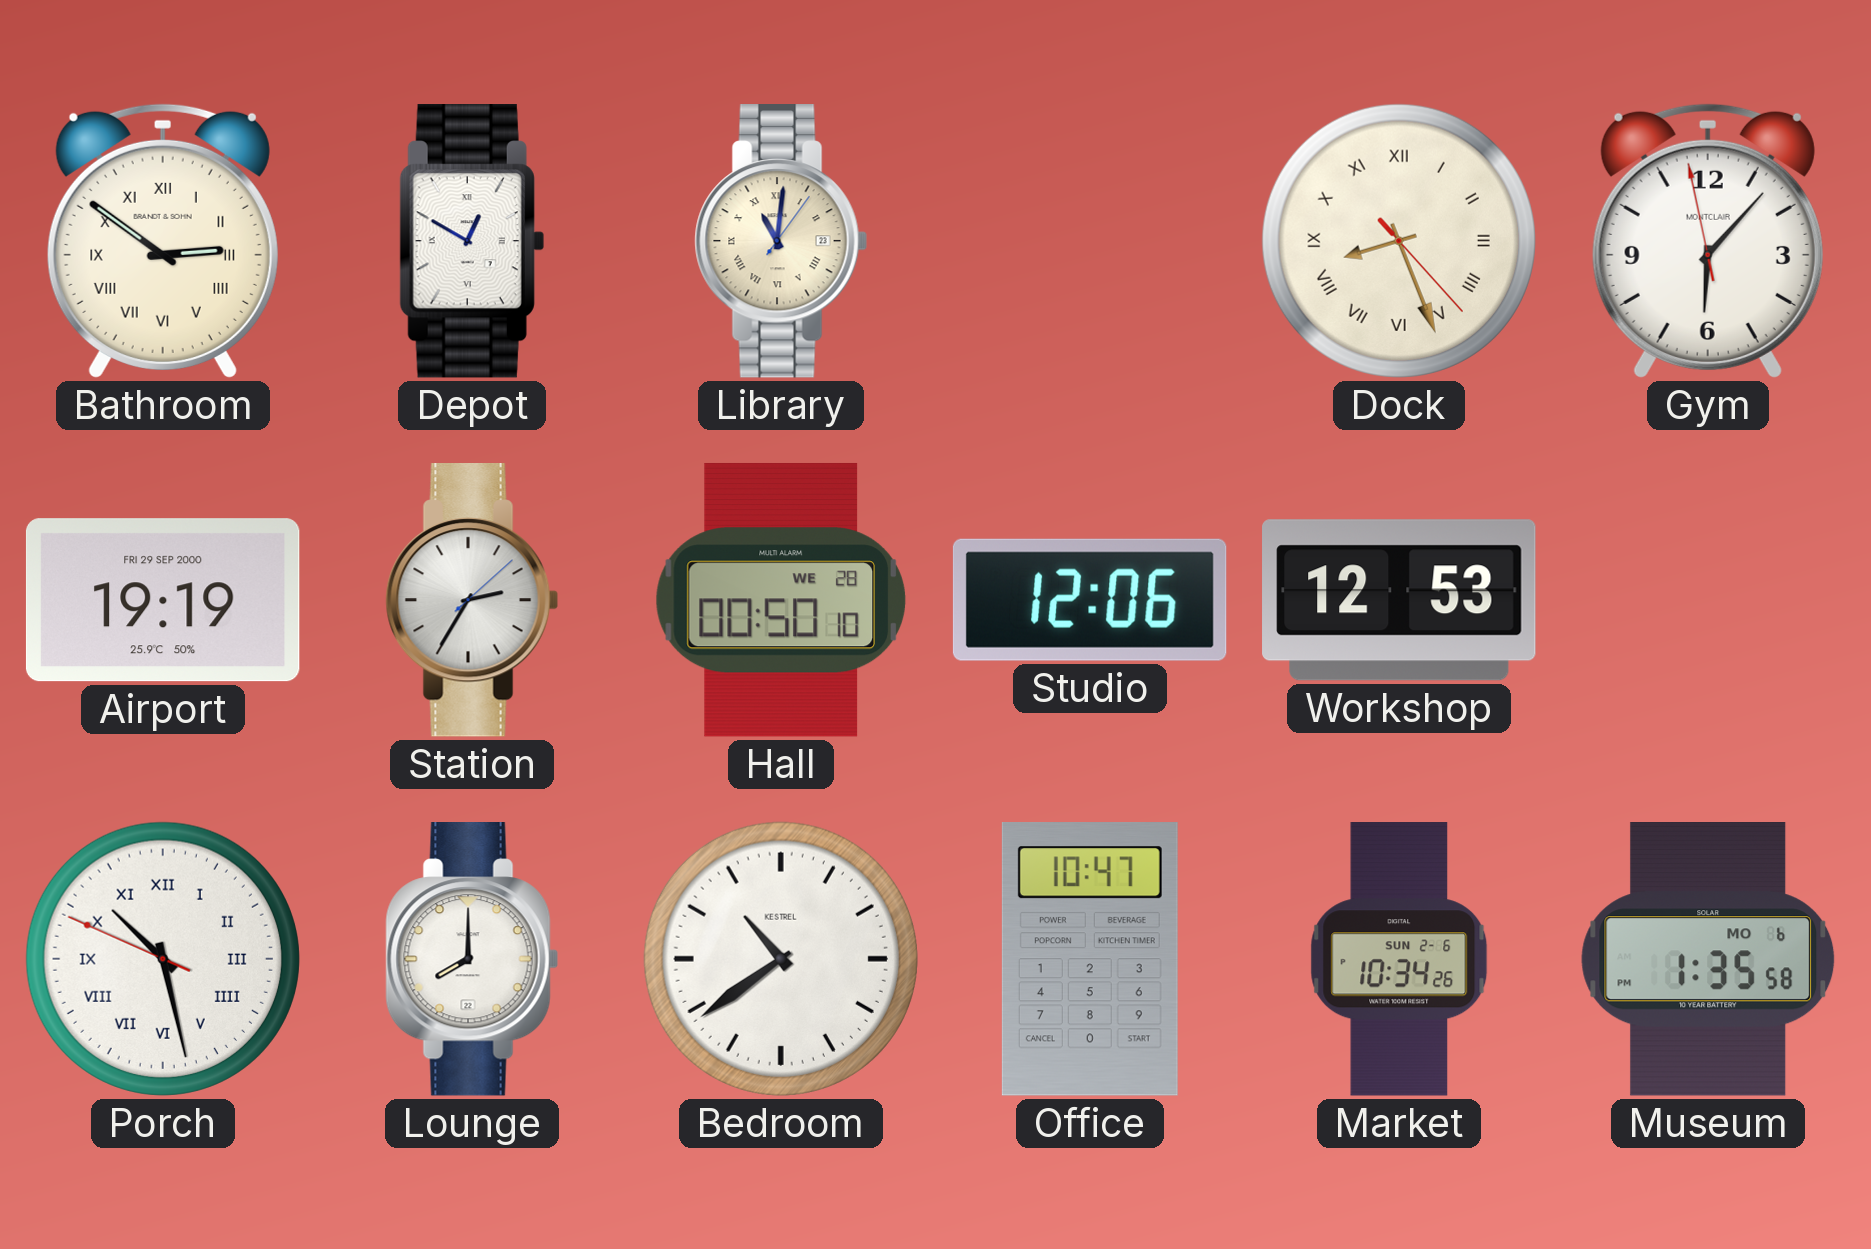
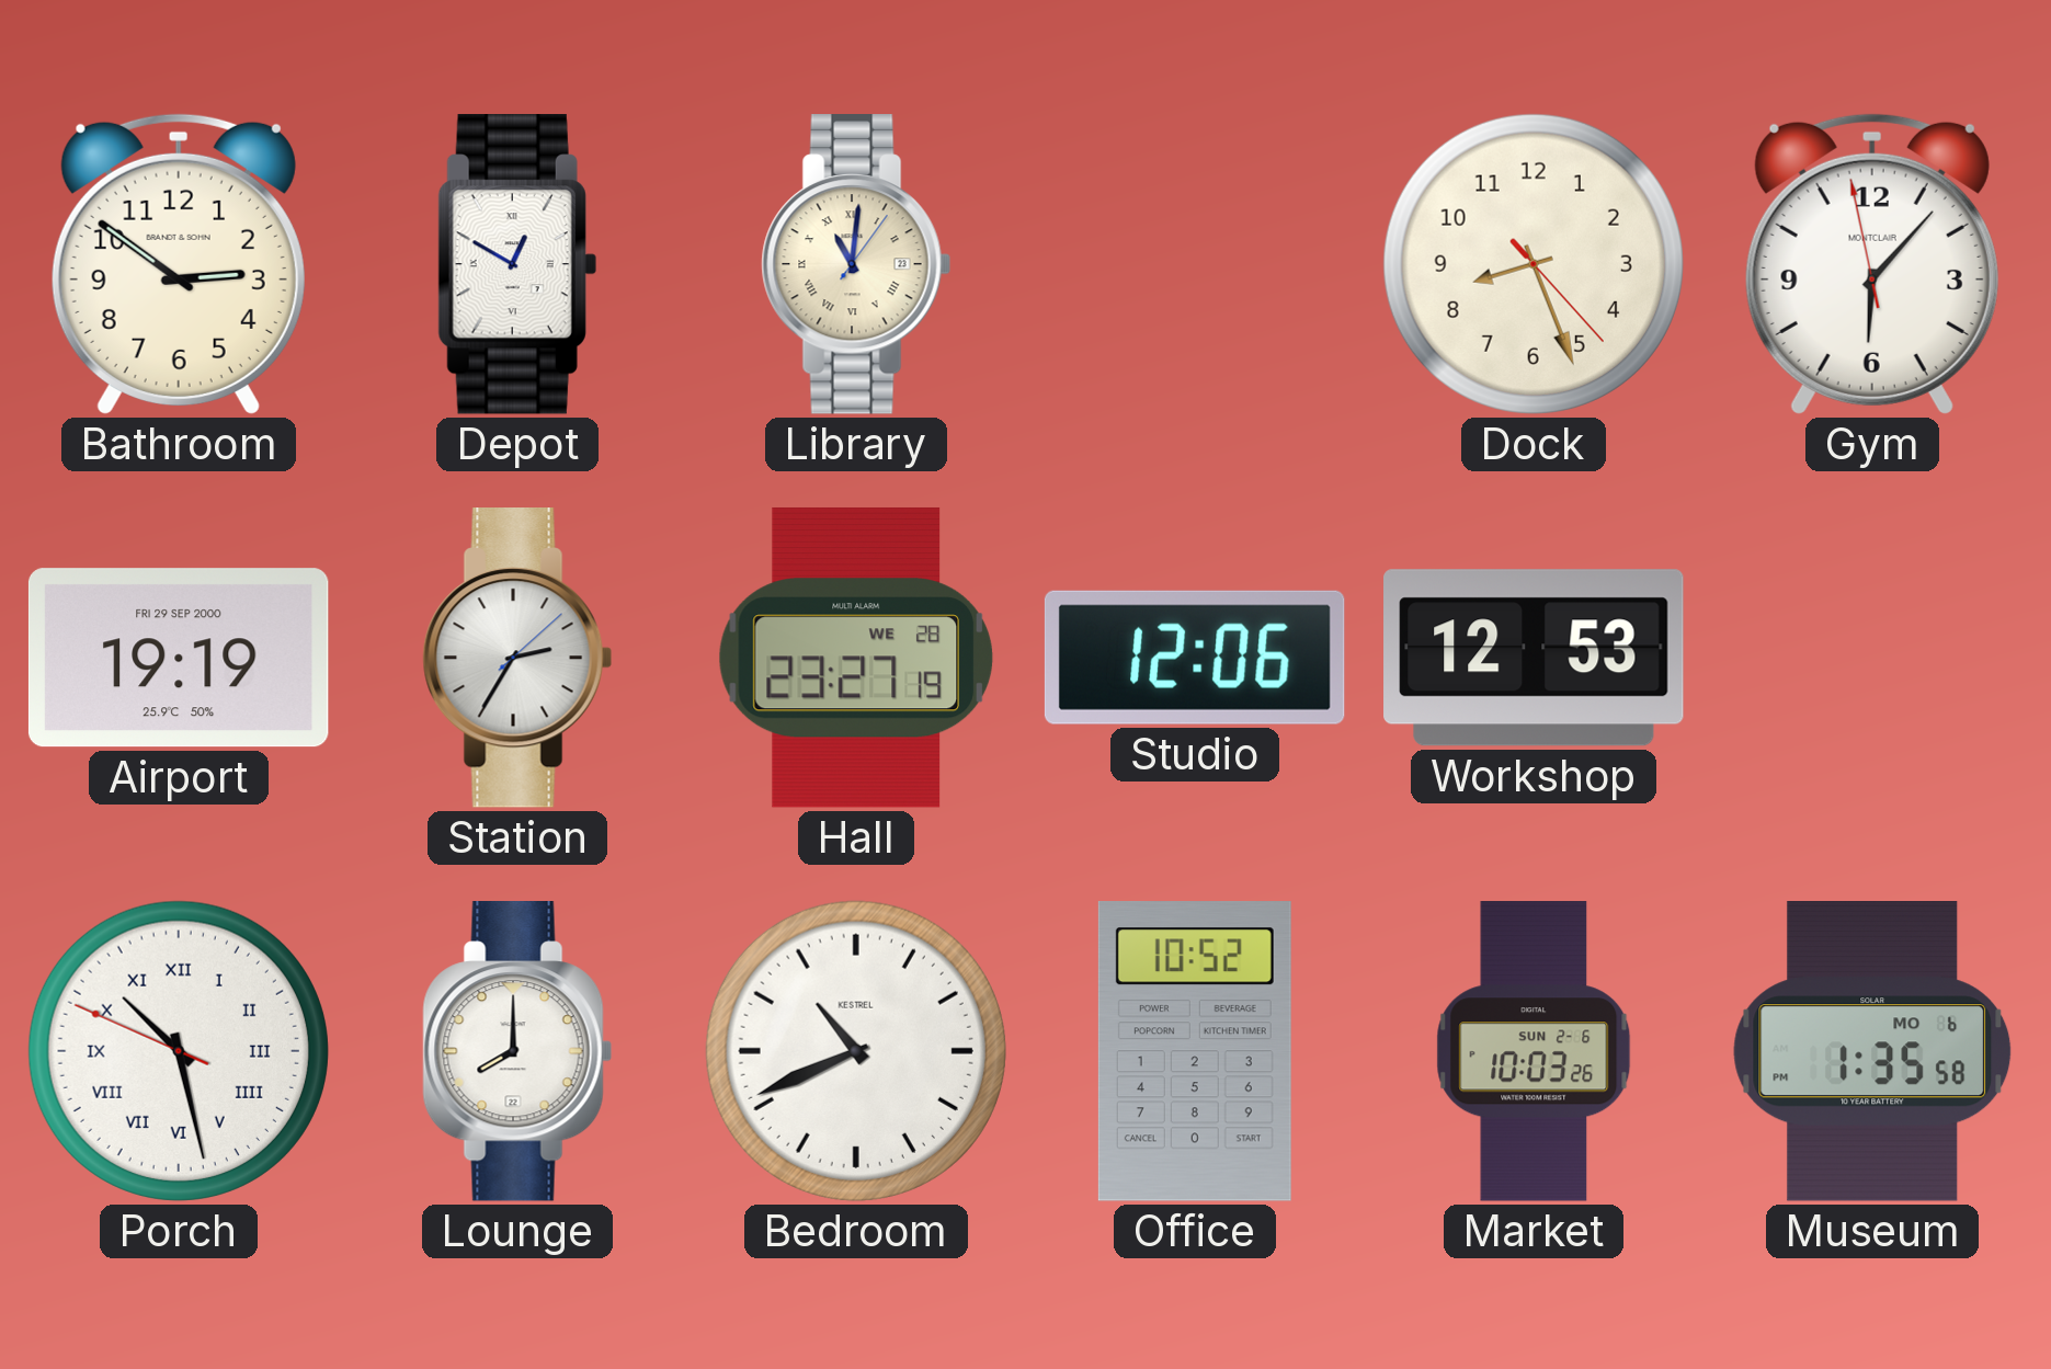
Bathroom numerals: Roman -> Arabic
Dock numerals: Roman -> Arabic
Hall: 00:50 -> 23:27
Bedroom: 10:39 -> 10:41
Office: 10:47 -> 10:52
Market: 10:34 -> 10:03
